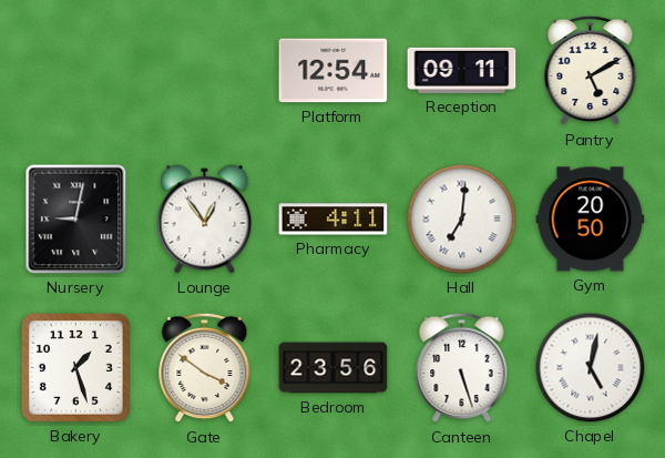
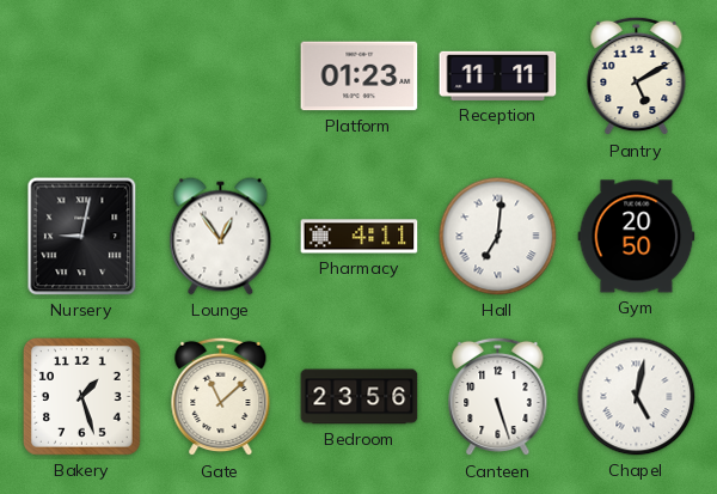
Platform: 12:54 -> 01:23
Reception: 09:11 -> 11:11
Gate: 3:51 -> 11:08
